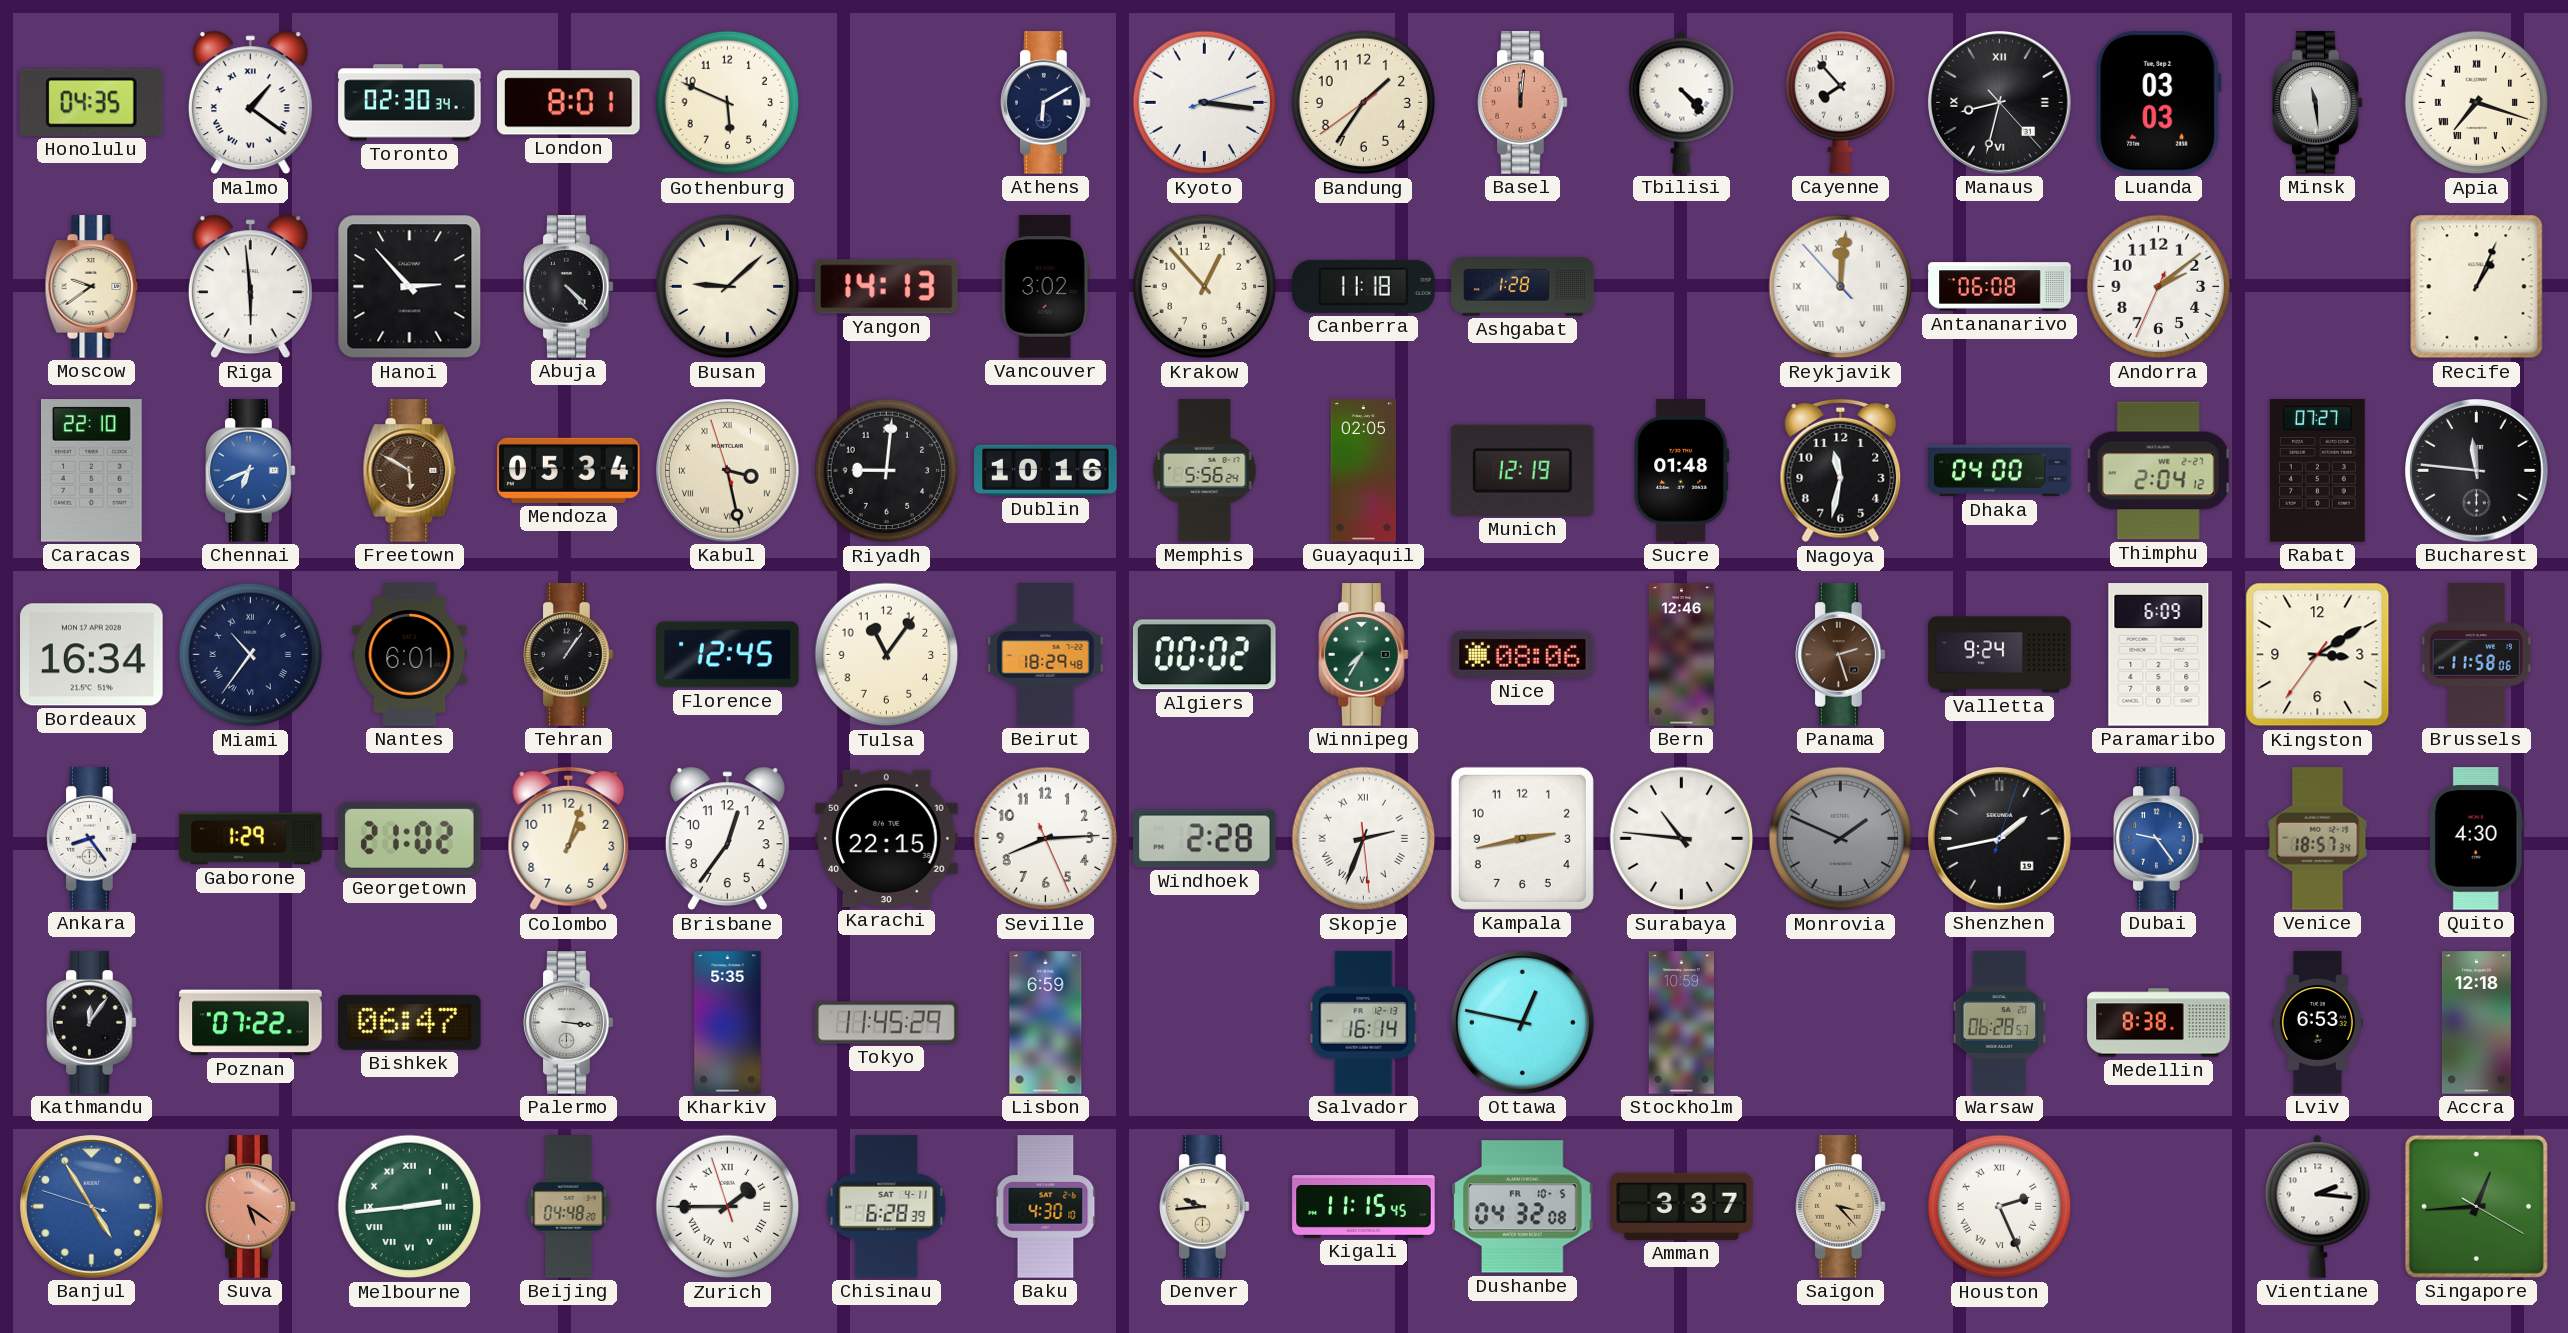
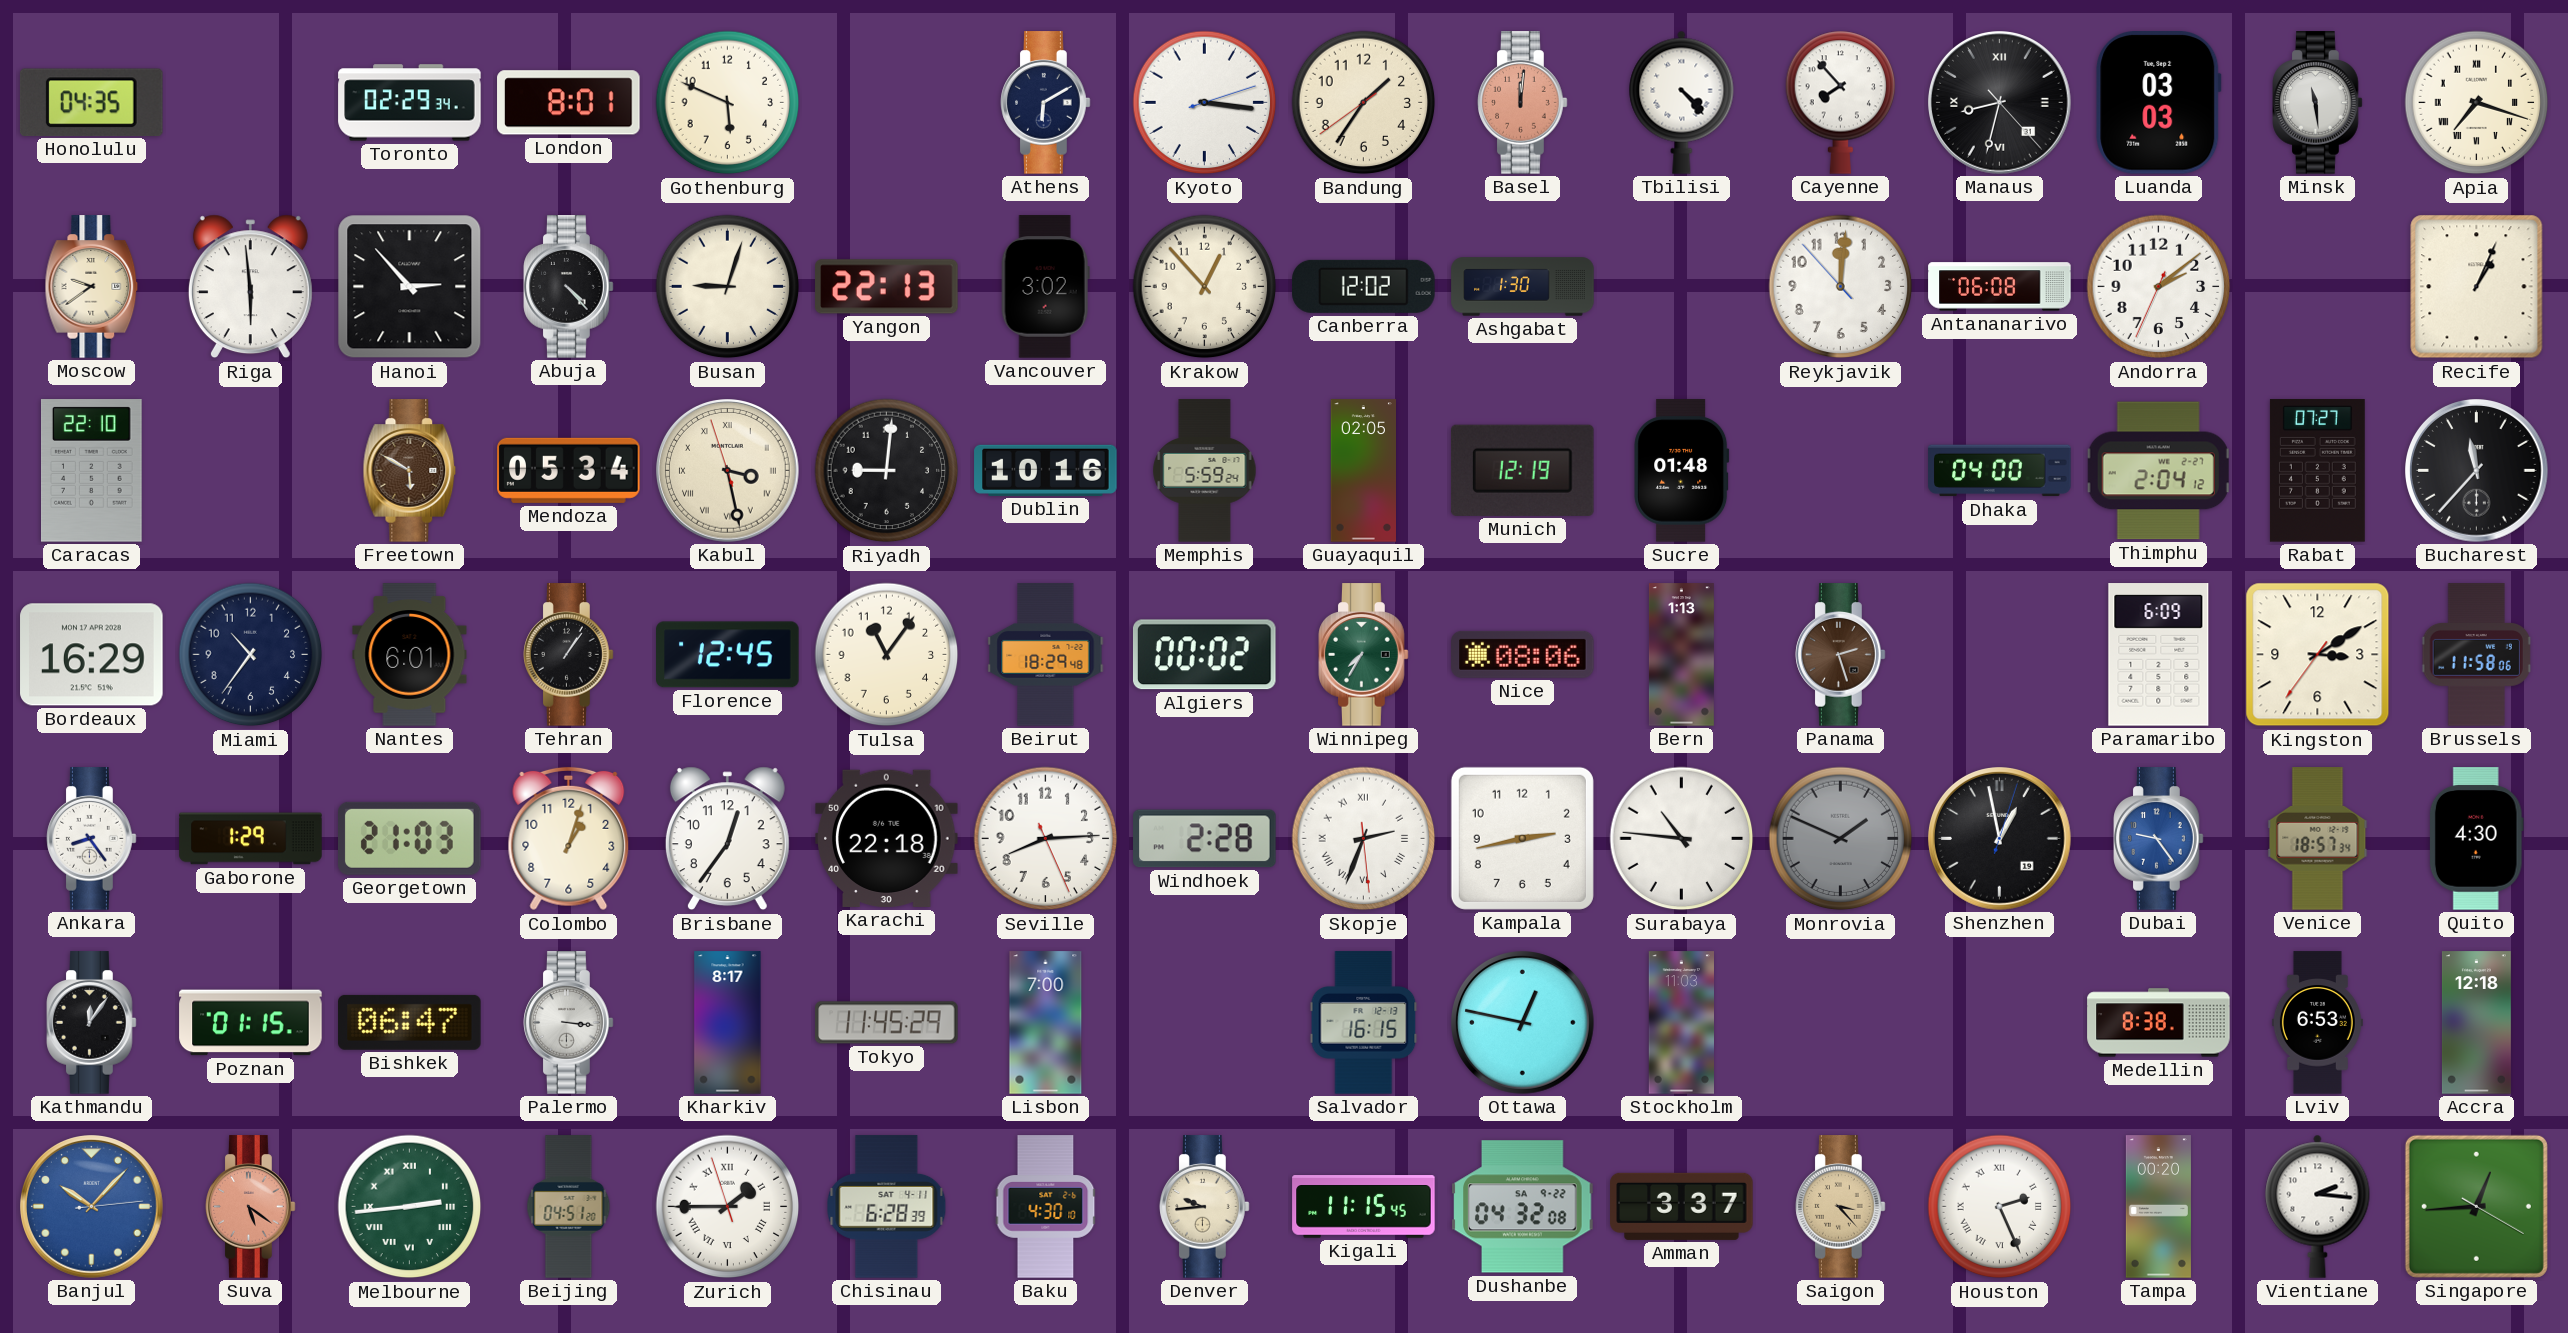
Malmo: 1:21 -> none
Toronto: 02:30 -> 02:29
Busan: 9:08 -> 9:03
Yangon: 14:13 -> 22:13
Canberra: 11:18 -> 12:02
Ashgabat: 1:28 -> 1:30
Reykjavik numerals: Roman -> Arabic
Chennai: 6:41 -> none
Memphis: 5:56 -> 5:59
Nagoya: 11:32 -> none
Bucharest: 11:46 -> 11:37
Bordeaux: 16:34 -> 16:29
Miami numerals: Roman -> Arabic
Bern: 12:46 -> 1:13
Valletta: 9:24 -> none
Georgetown: 21:02 -> 21:03
Karachi: 22:15 -> 22:18
Shenzhen: 1:43 -> 12:58
Poznan: 07:22 -> 01:15
Kharkiv: 5:35 -> 8:17
Lisbon: 6:59 -> 7:00
Salvador: 16:14 -> 16:15
Stockholm: 10:59 -> 11:03
Warsaw: 06:28 -> none
Banjul: 4:54 -> 10:07
Beijing: 04:48 -> 04:51
Dushanbe date: FR 10-5 -> SA 9-22
Tampa: none -> 00:20
